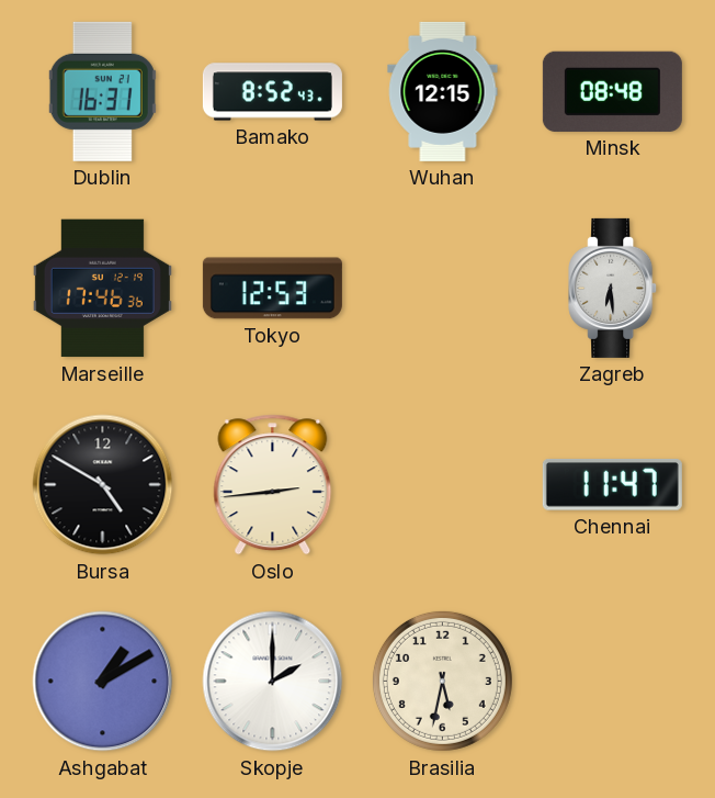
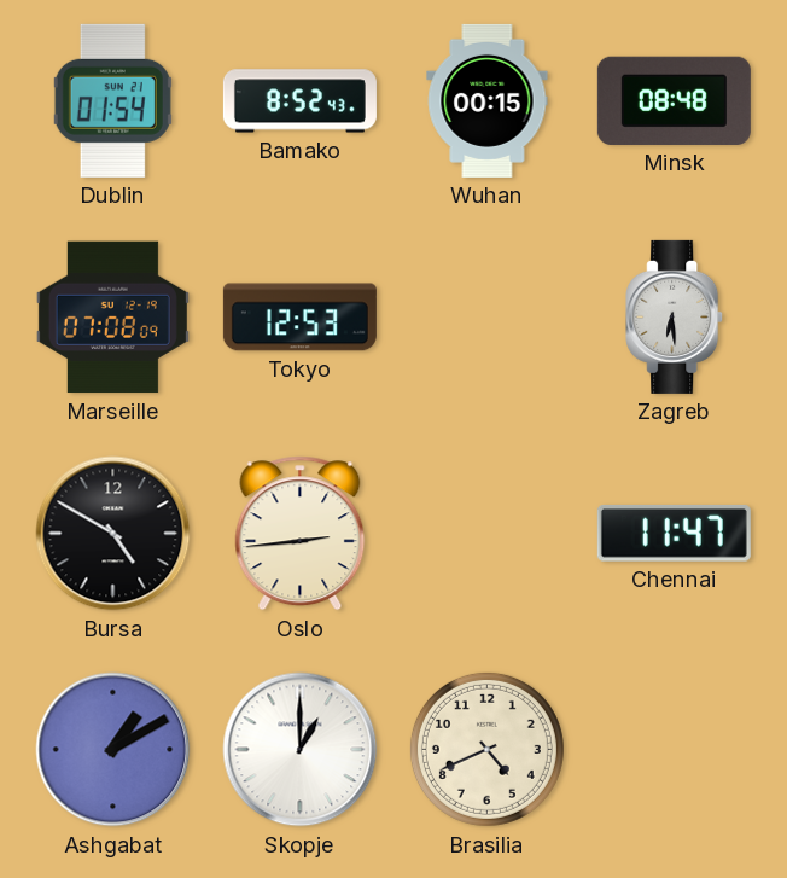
Dublin: 16:31 -> 01:54
Wuhan: 12:15 -> 00:15
Marseille: 17:46 -> 07:08
Skopje: 2:00 -> 1:00
Brasilia: 5:32 -> 4:41
